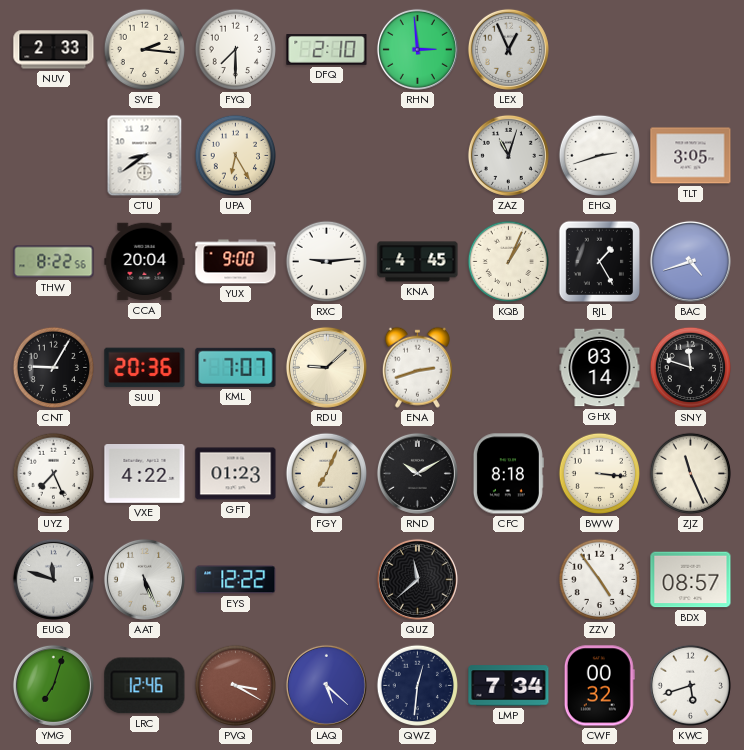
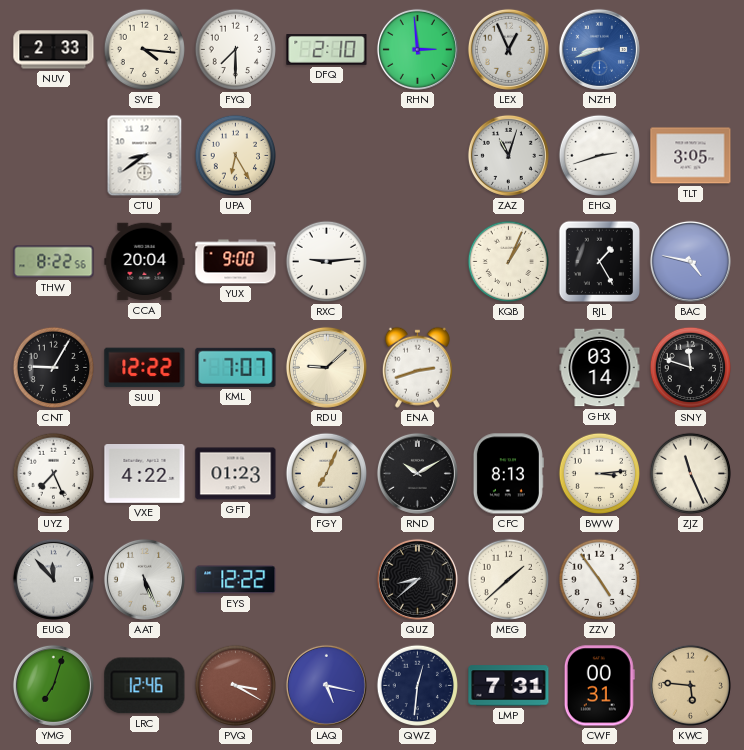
SVE: 2:16 -> 4:16
NZH: none -> 8:42
KNA: 4:45 -> none
BAC: 4:42 -> 4:47
SUU: 20:36 -> 12:22
CFC: 8:18 -> 8:13
BWW: 3:16 -> 3:14
EUQ: 11:48 -> 11:53
QUZ: 11:38 -> 8:38
MEG: none -> 1:38
BDX: 08:57 -> none
LAQ: 5:22 -> 5:17
LMP: 7:34 -> 7:31
CWF: 00:32 -> 00:31
KWC: 5:42 -> 5:46
KWC dial: white -> champagne
